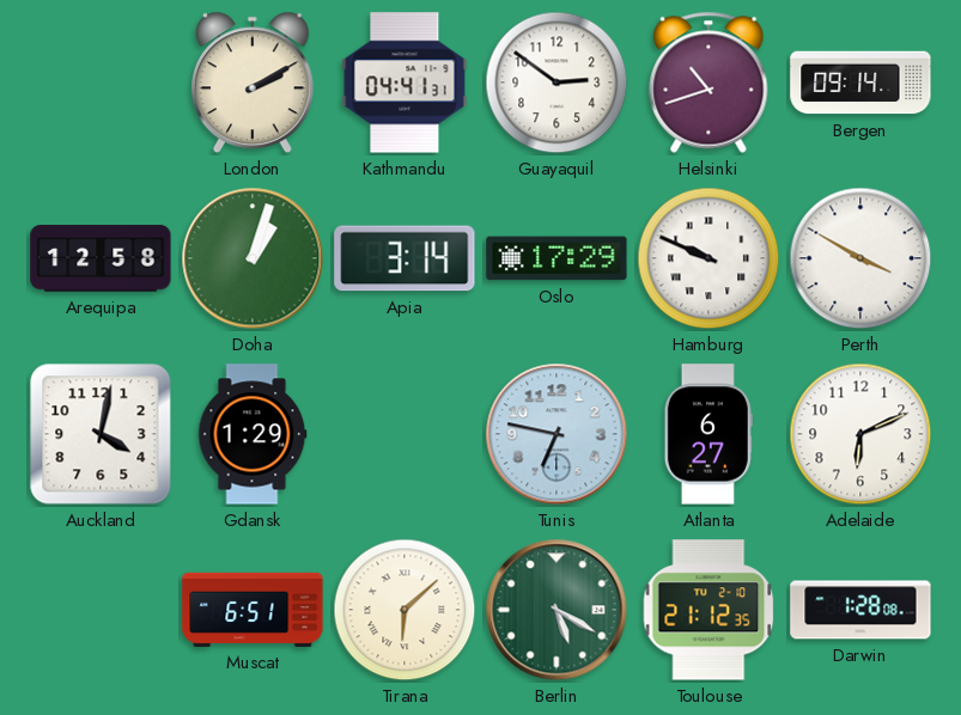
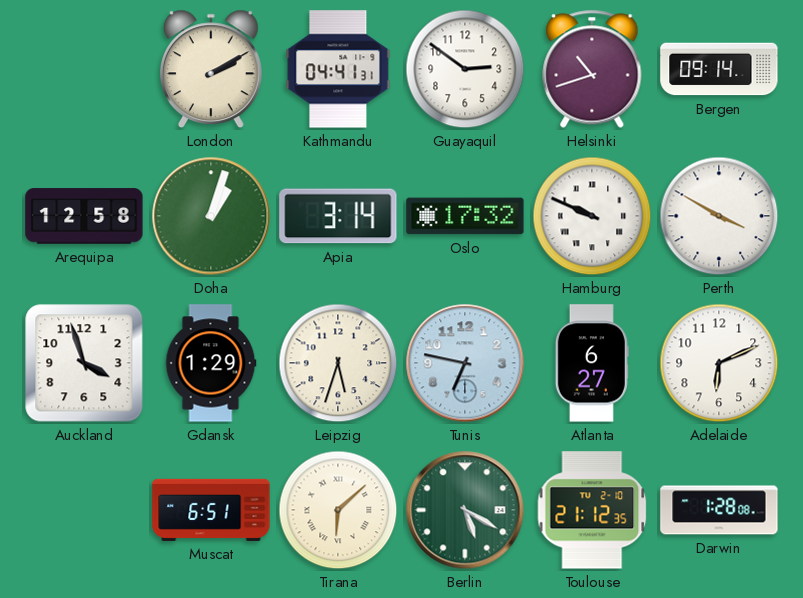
Oslo: 17:29 -> 17:32
Auckland: 4:02 -> 3:57
Leipzig: none -> 5:33
